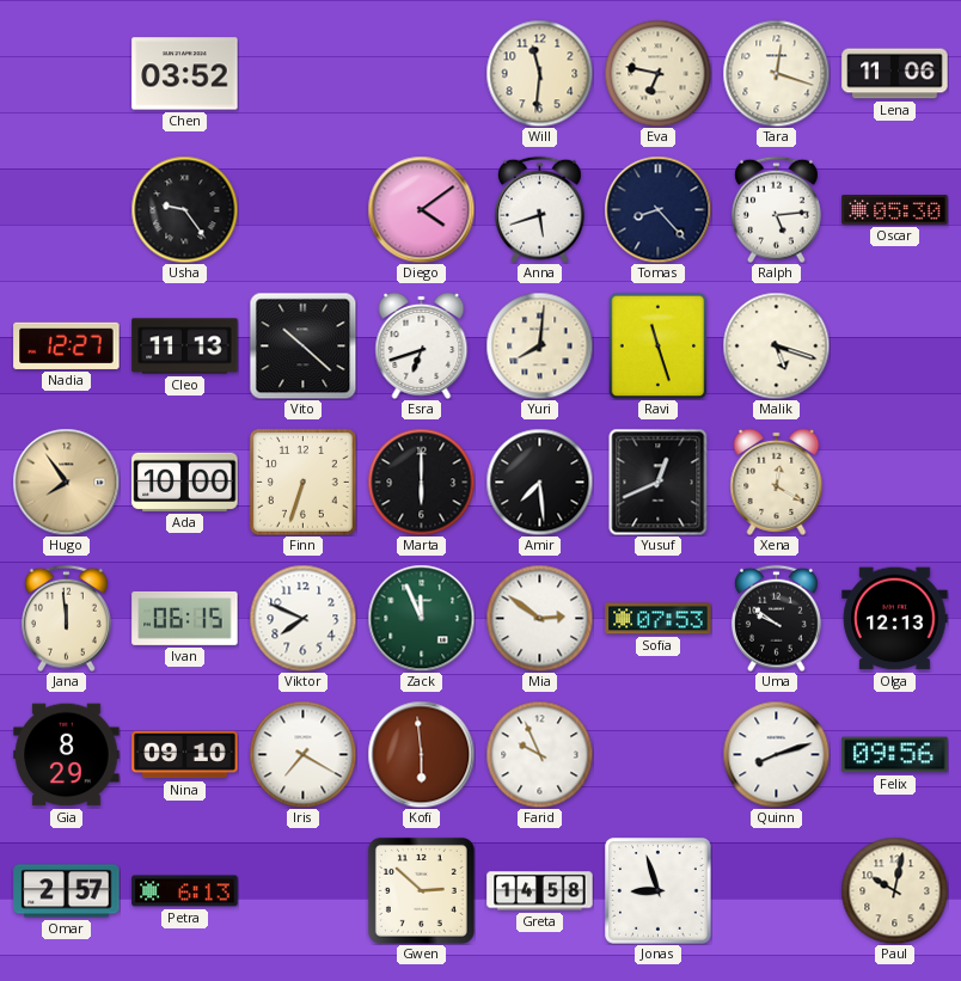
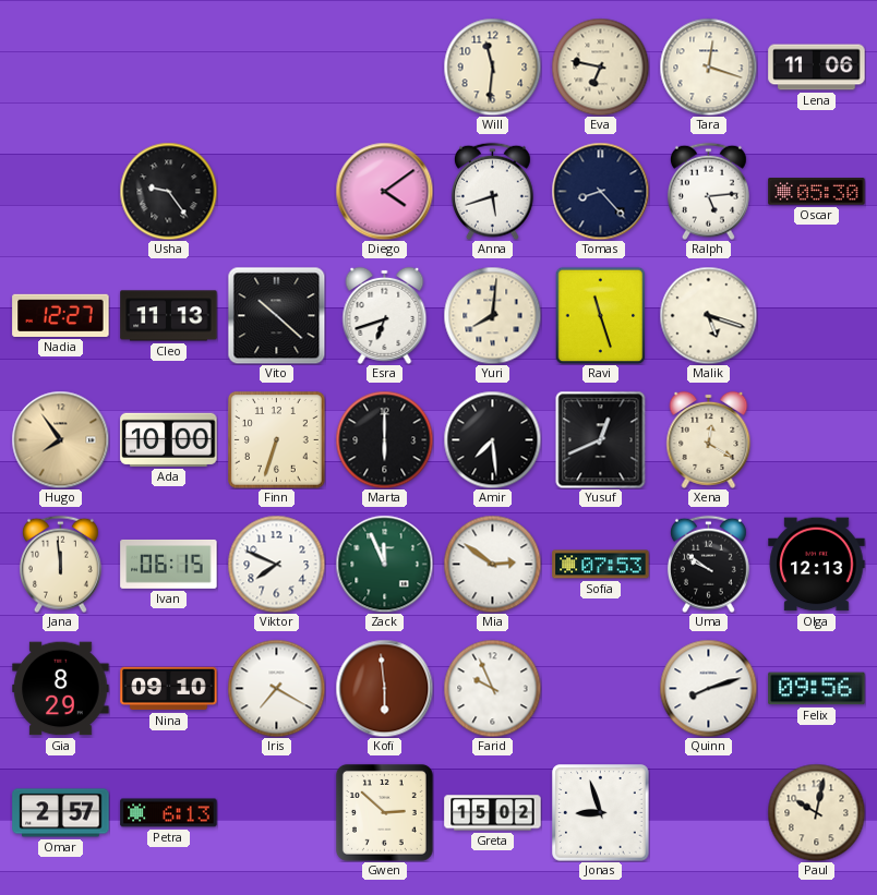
Chen: 03:52 -> none
Greta: 14:58 -> 15:02
